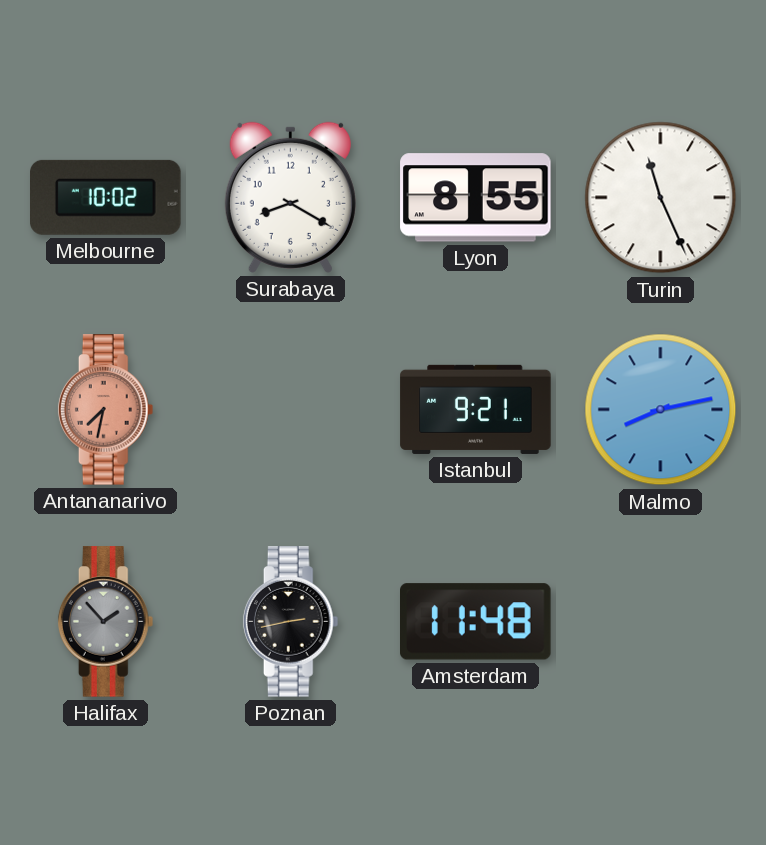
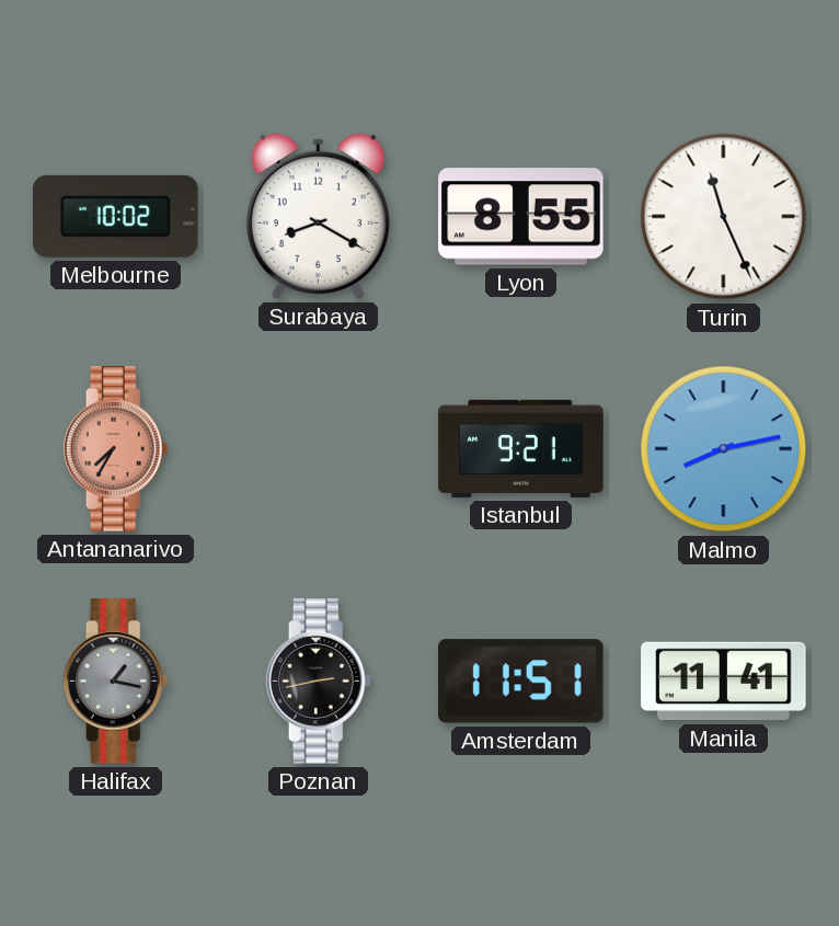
Antananarivo: 7:32 -> 7:35
Halifax: 1:53 -> 1:17
Amsterdam: 11:48 -> 11:51
Manila: none -> 11:41
